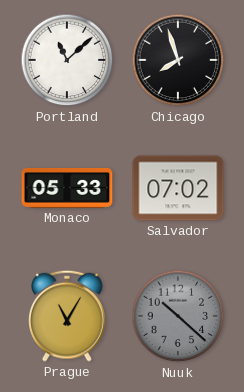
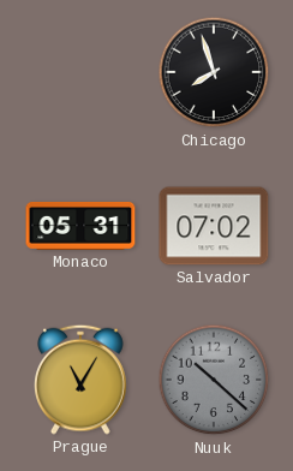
Portland: 11:08 -> none
Monaco: 05:33 -> 05:31
